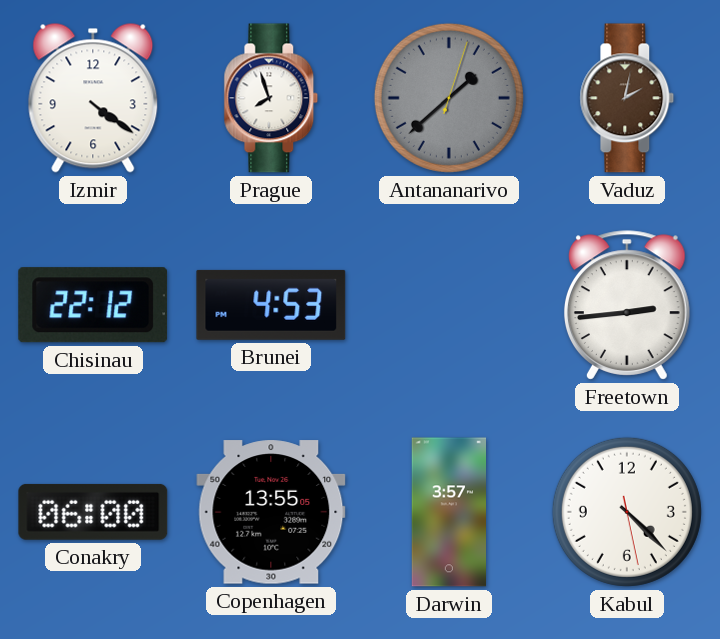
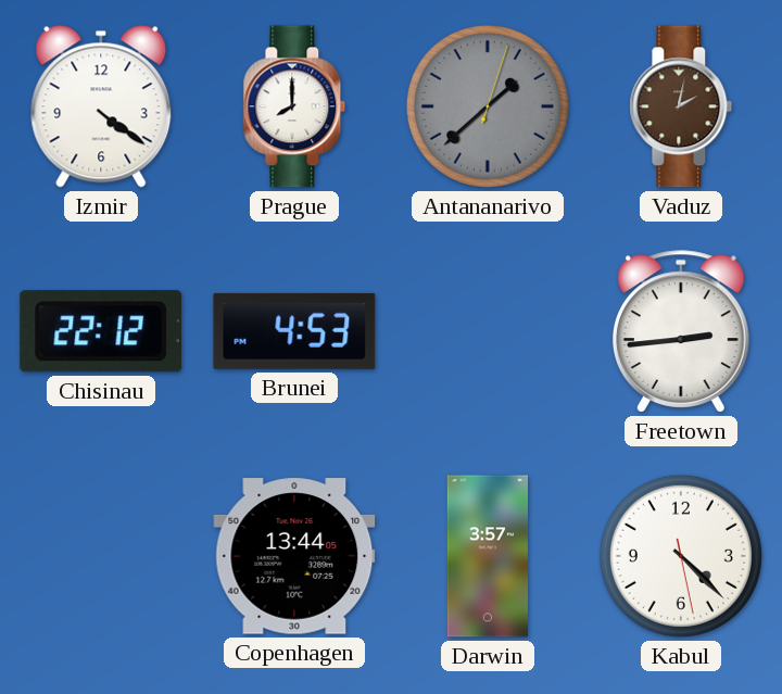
Prague: 7:57 -> 8:00
Conakry: 06:00 -> none
Copenhagen: 13:55 -> 13:44
